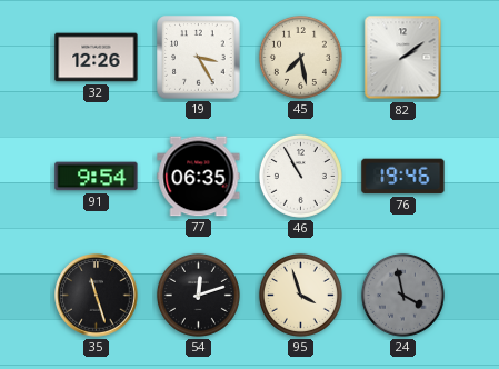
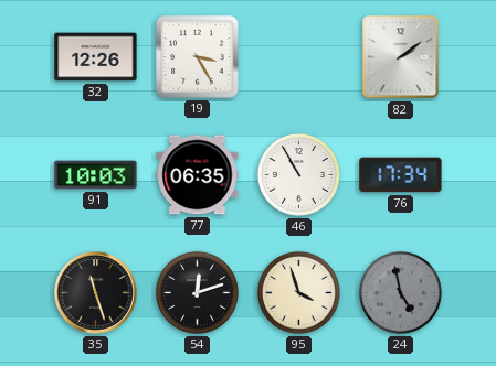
45: 7:28 -> none
91: 9:54 -> 10:03
76: 19:46 -> 17:34
24: 3:58 -> 4:58
